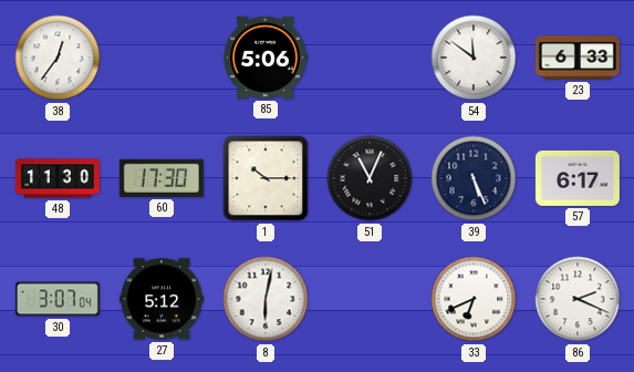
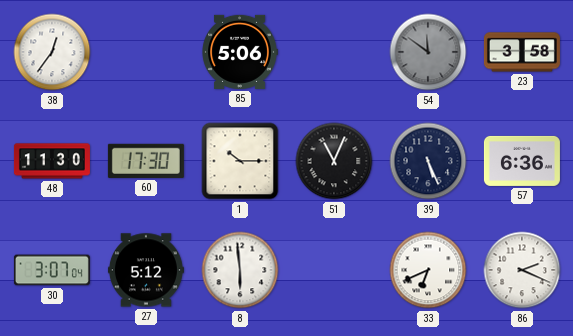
54 dial: white -> grey
23: 6:33 -> 3:58
57: 6:17 -> 6:36
8: 6:02 -> 5:59
